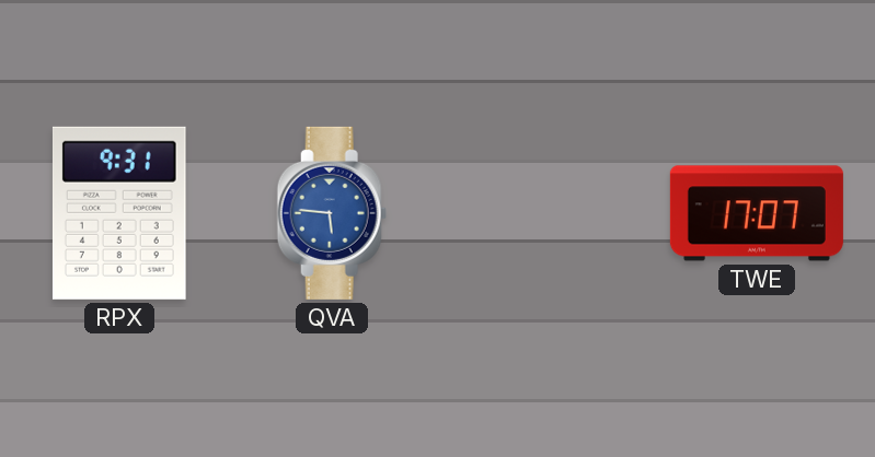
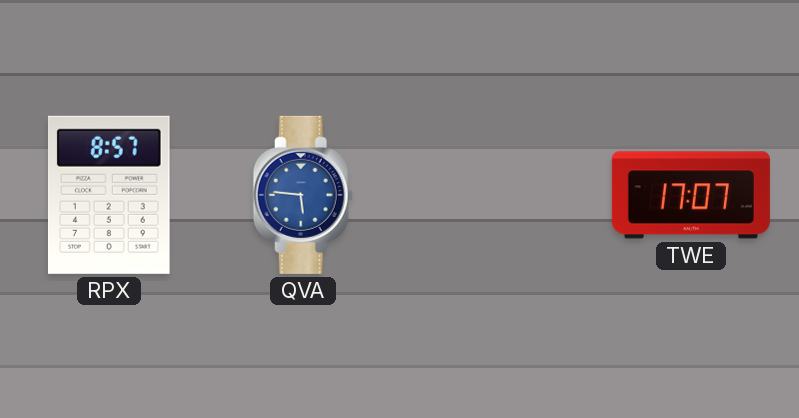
RPX: 9:31 -> 8:57
